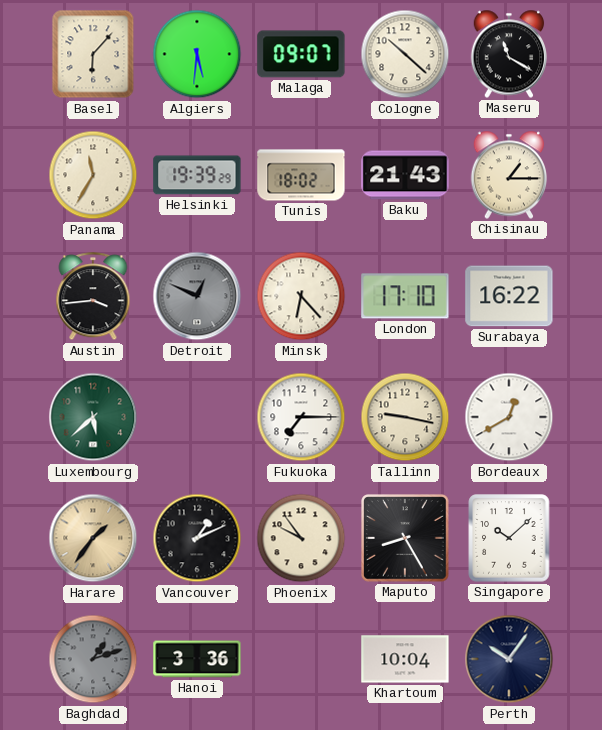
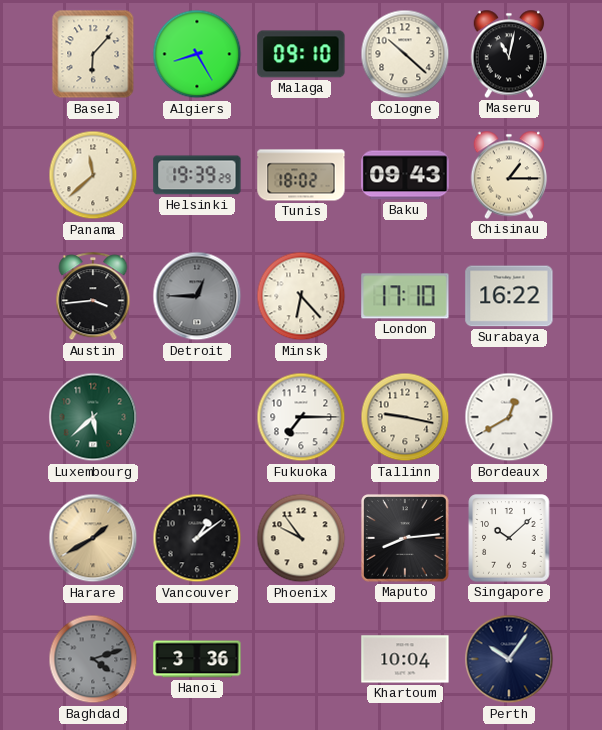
Algiers: 5:31 -> 8:25
Malaga: 09:07 -> 09:10
Maseru: 11:20 -> 11:02
Panama: 11:35 -> 11:38
Baku: 21:43 -> 09:43
Detroit: 12:49 -> 12:45
Harare: 1:36 -> 1:40
Vancouver: 1:11 -> 1:09
Maputo: 8:25 -> 8:14
Baghdad: 1:12 -> 4:12
